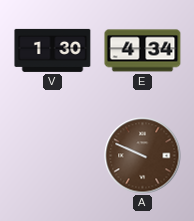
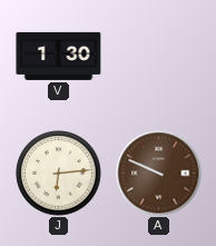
E: 4:34 -> none
J: none -> 6:14
